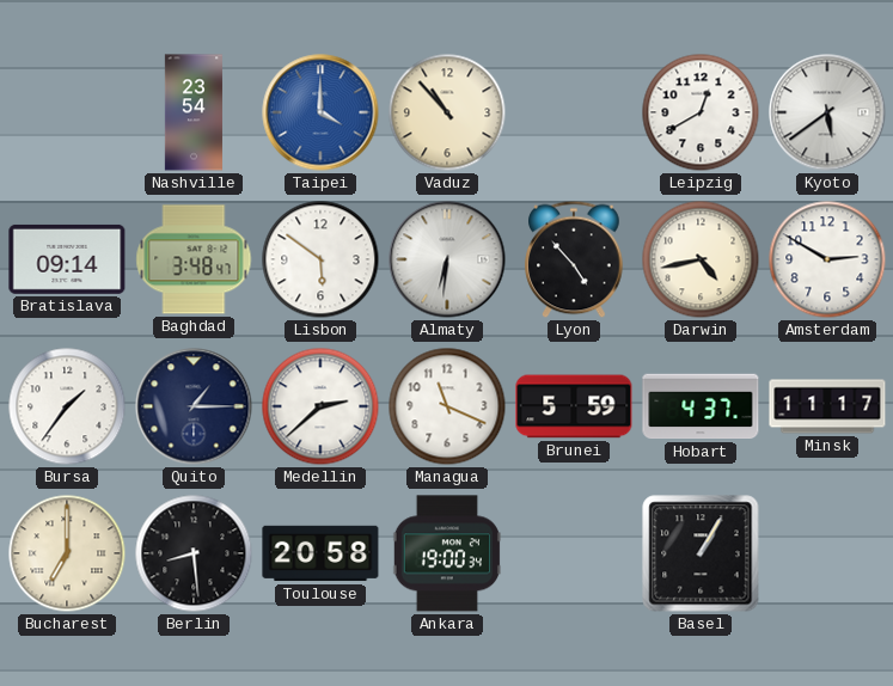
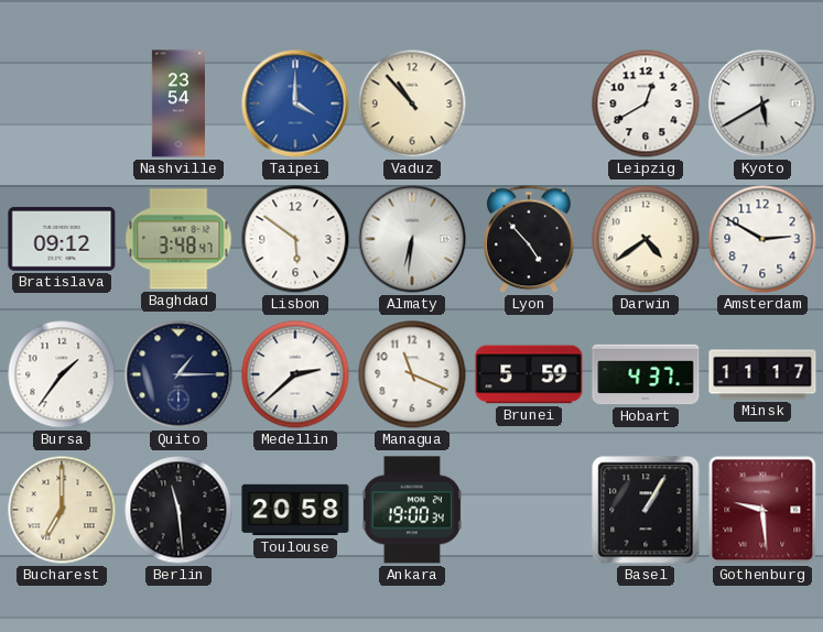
Kyoto: 5:39 -> 5:40
Bratislava: 09:14 -> 09:12
Darwin: 4:43 -> 4:39
Berlin: 8:29 -> 11:29
Gothenburg: none -> 9:29
